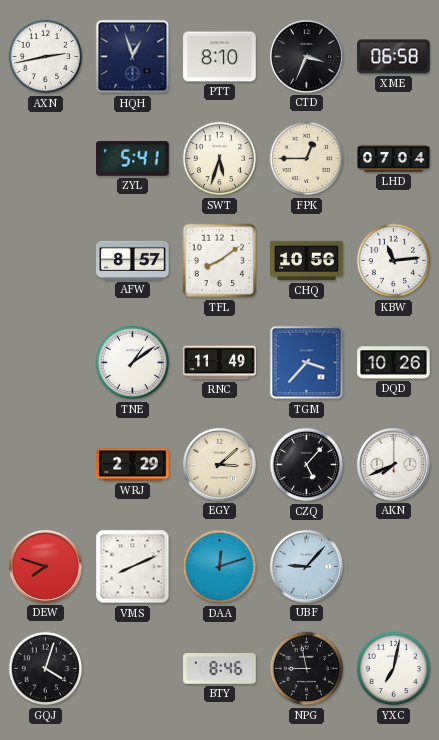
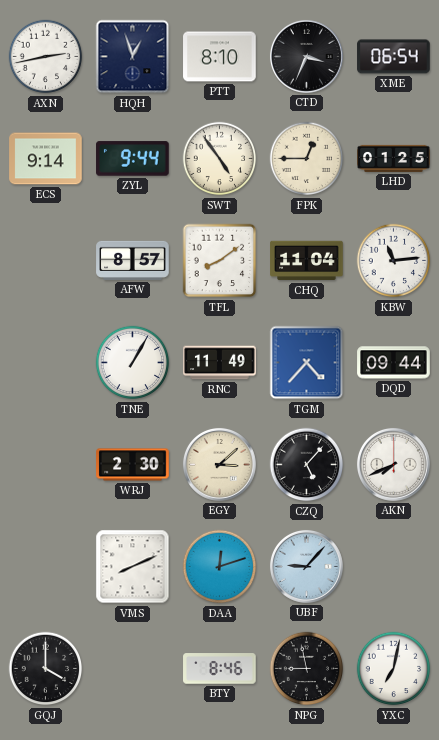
XME: 06:58 -> 06:54
ECS: none -> 9:14
ZYL: 5:41 -> 9:44
SWT: 5:33 -> 4:54
LHD: 07:04 -> 01:25
CHQ: 10:56 -> 11:04
TNE: 1:09 -> 1:05
TGM: 3:37 -> 4:37
DQD: 10:26 -> 09:44
WRJ: 2:29 -> 2:30
DEW: 7:48 -> none
GQJ: 4:03 -> 4:00
